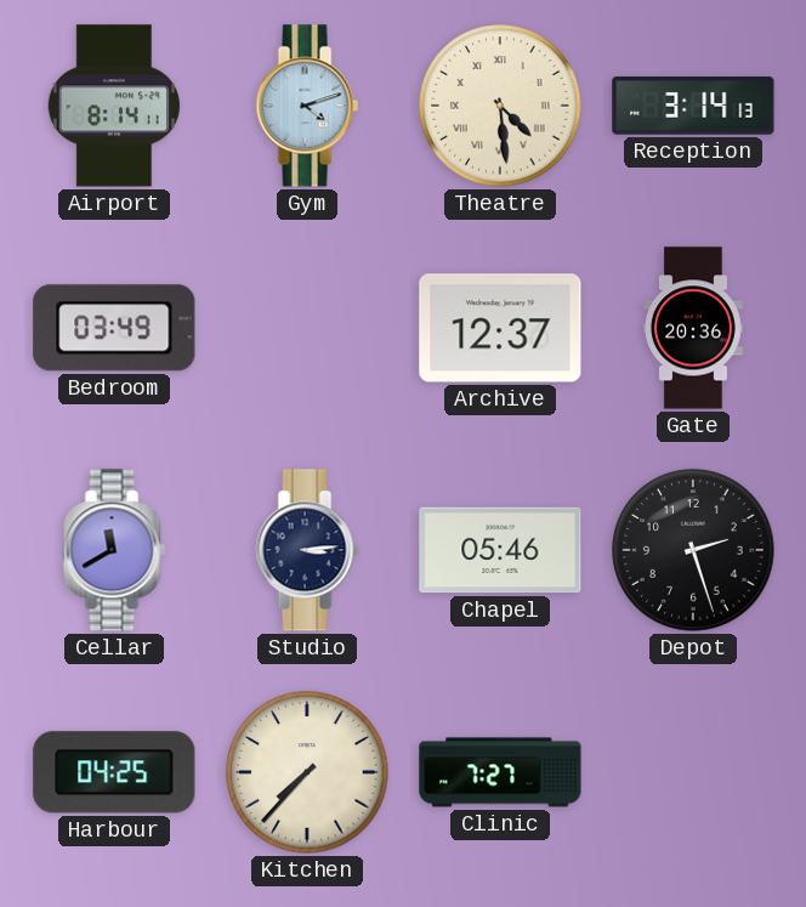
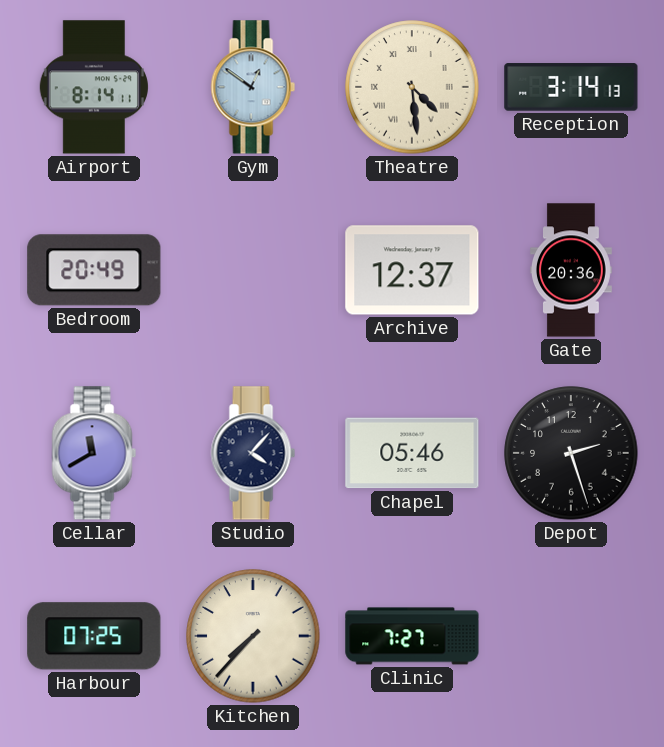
Gym: 4:12 -> 12:51
Bedroom: 03:49 -> 20:49
Studio: 3:14 -> 4:07
Harbour: 04:25 -> 07:25
